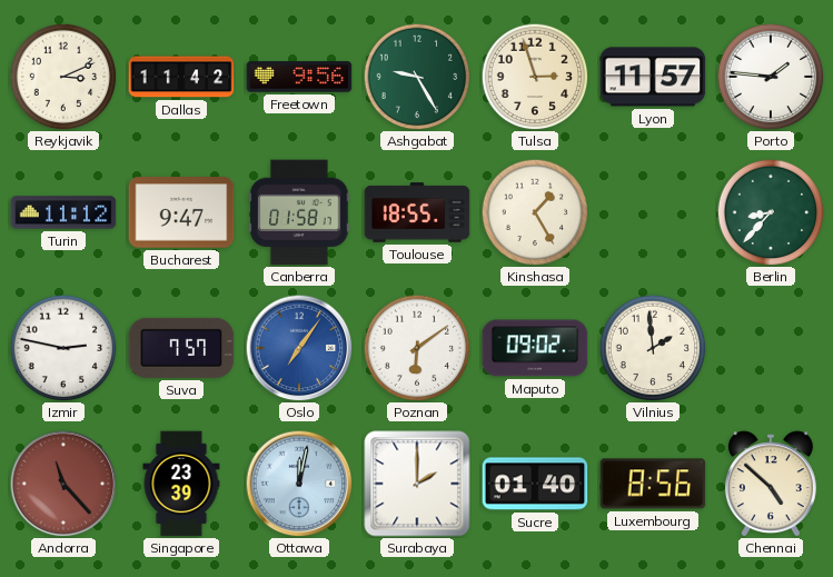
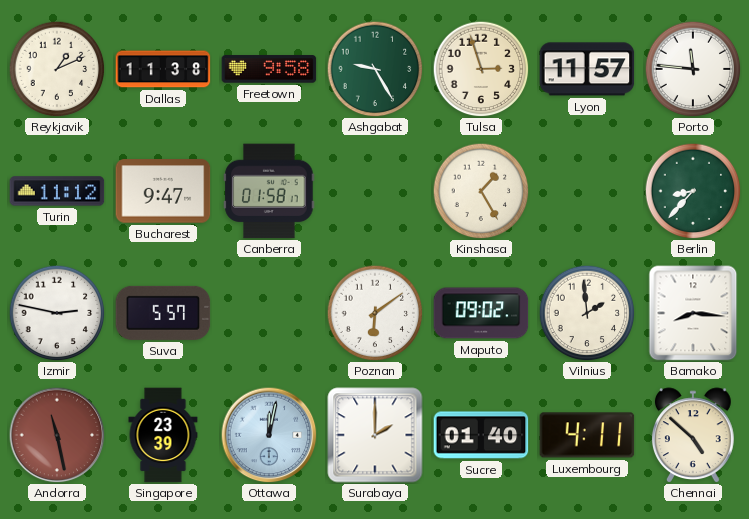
Reykjavik: 3:11 -> 1:11
Dallas: 11:42 -> 11:38
Freetown: 9:56 -> 9:58
Porto: 1:46 -> 11:46
Toulouse: 18:55 -> none
Suva: 7:57 -> 5:57
Oslo: 7:06 -> none
Bamako: none -> 8:16
Andorra: 11:23 -> 11:28
Luxembourg: 8:56 -> 4:11
